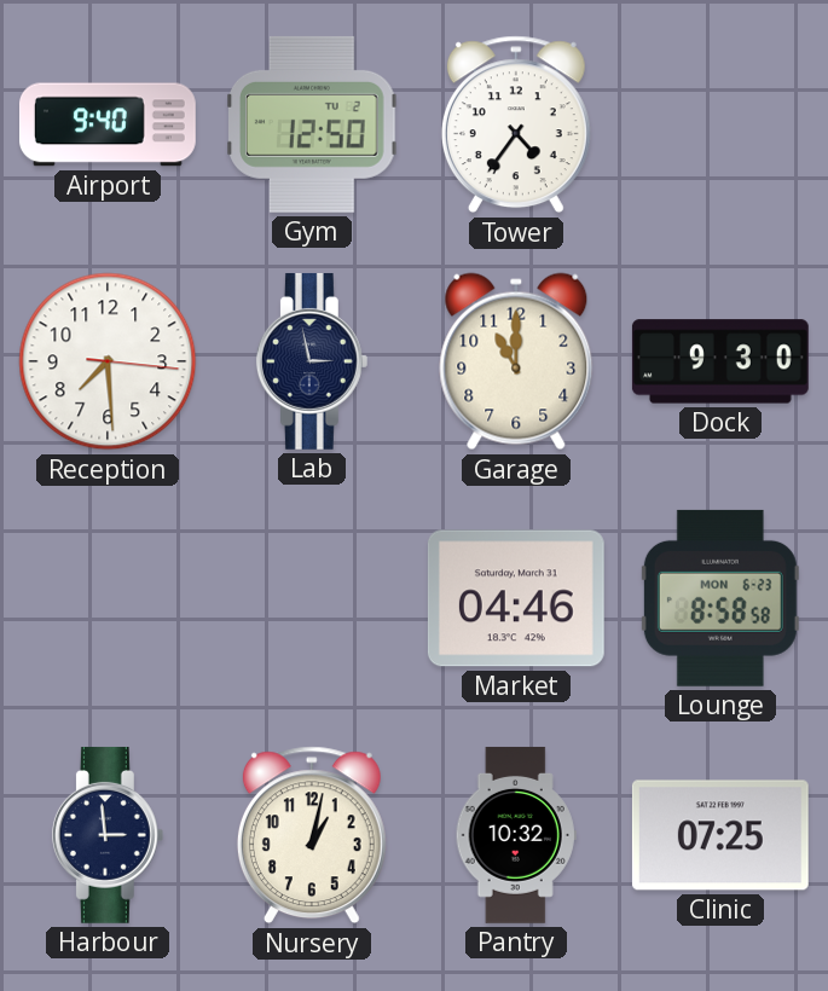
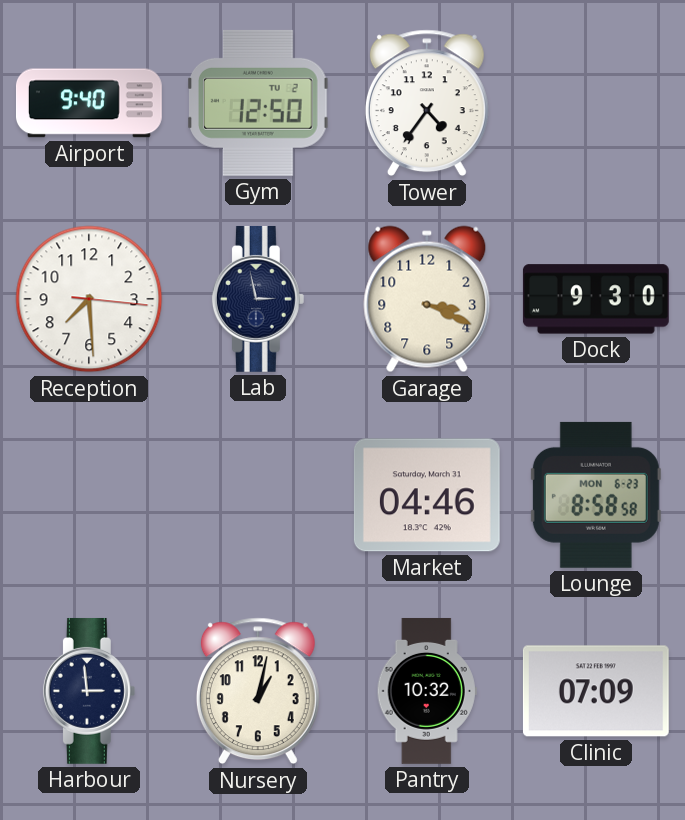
Garage: 11:00 -> 3:19
Clinic: 07:25 -> 07:09
